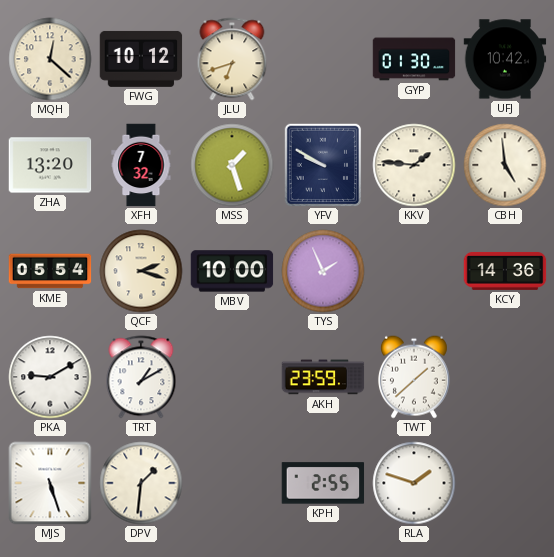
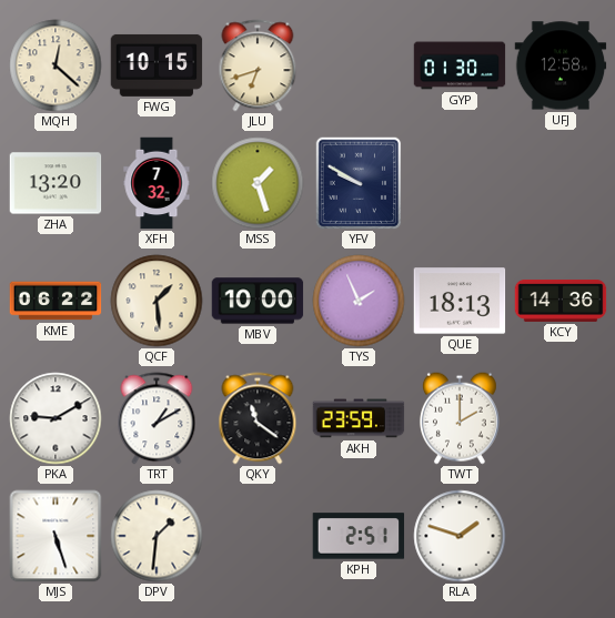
FWG: 10:12 -> 10:15
UFJ: 10:42 -> 12:58
KKV: 1:46 -> none
CBH: 4:59 -> none
KME: 05:54 -> 06:22
QCF: 2:18 -> 1:29
QUE: none -> 18:13
QKY: none -> 11:21
TWT: 1:38 -> 2:00
KPH: 2:55 -> 2:51
